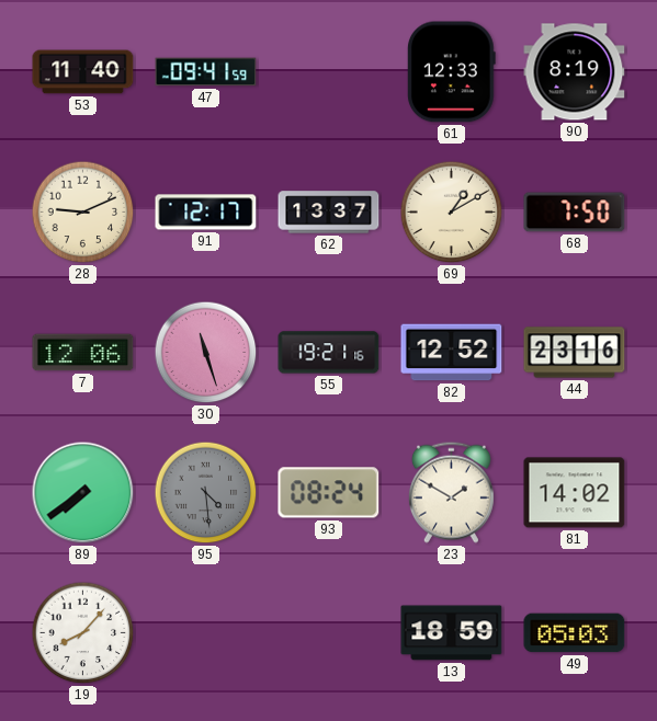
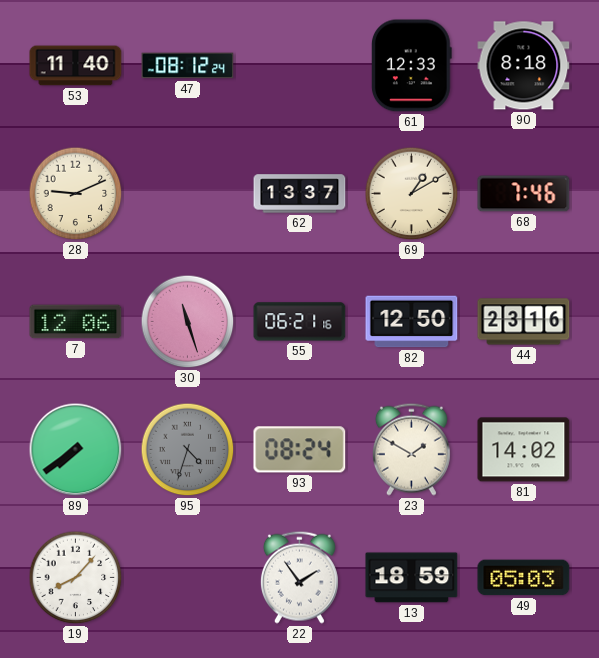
47: 09:41 -> 08:12
90: 8:19 -> 8:18
91: 12:17 -> none
68: 7:50 -> 7:46
55: 19:21 -> 06:21
82: 12:52 -> 12:50
95: 4:29 -> 4:33
22: none -> 1:54
